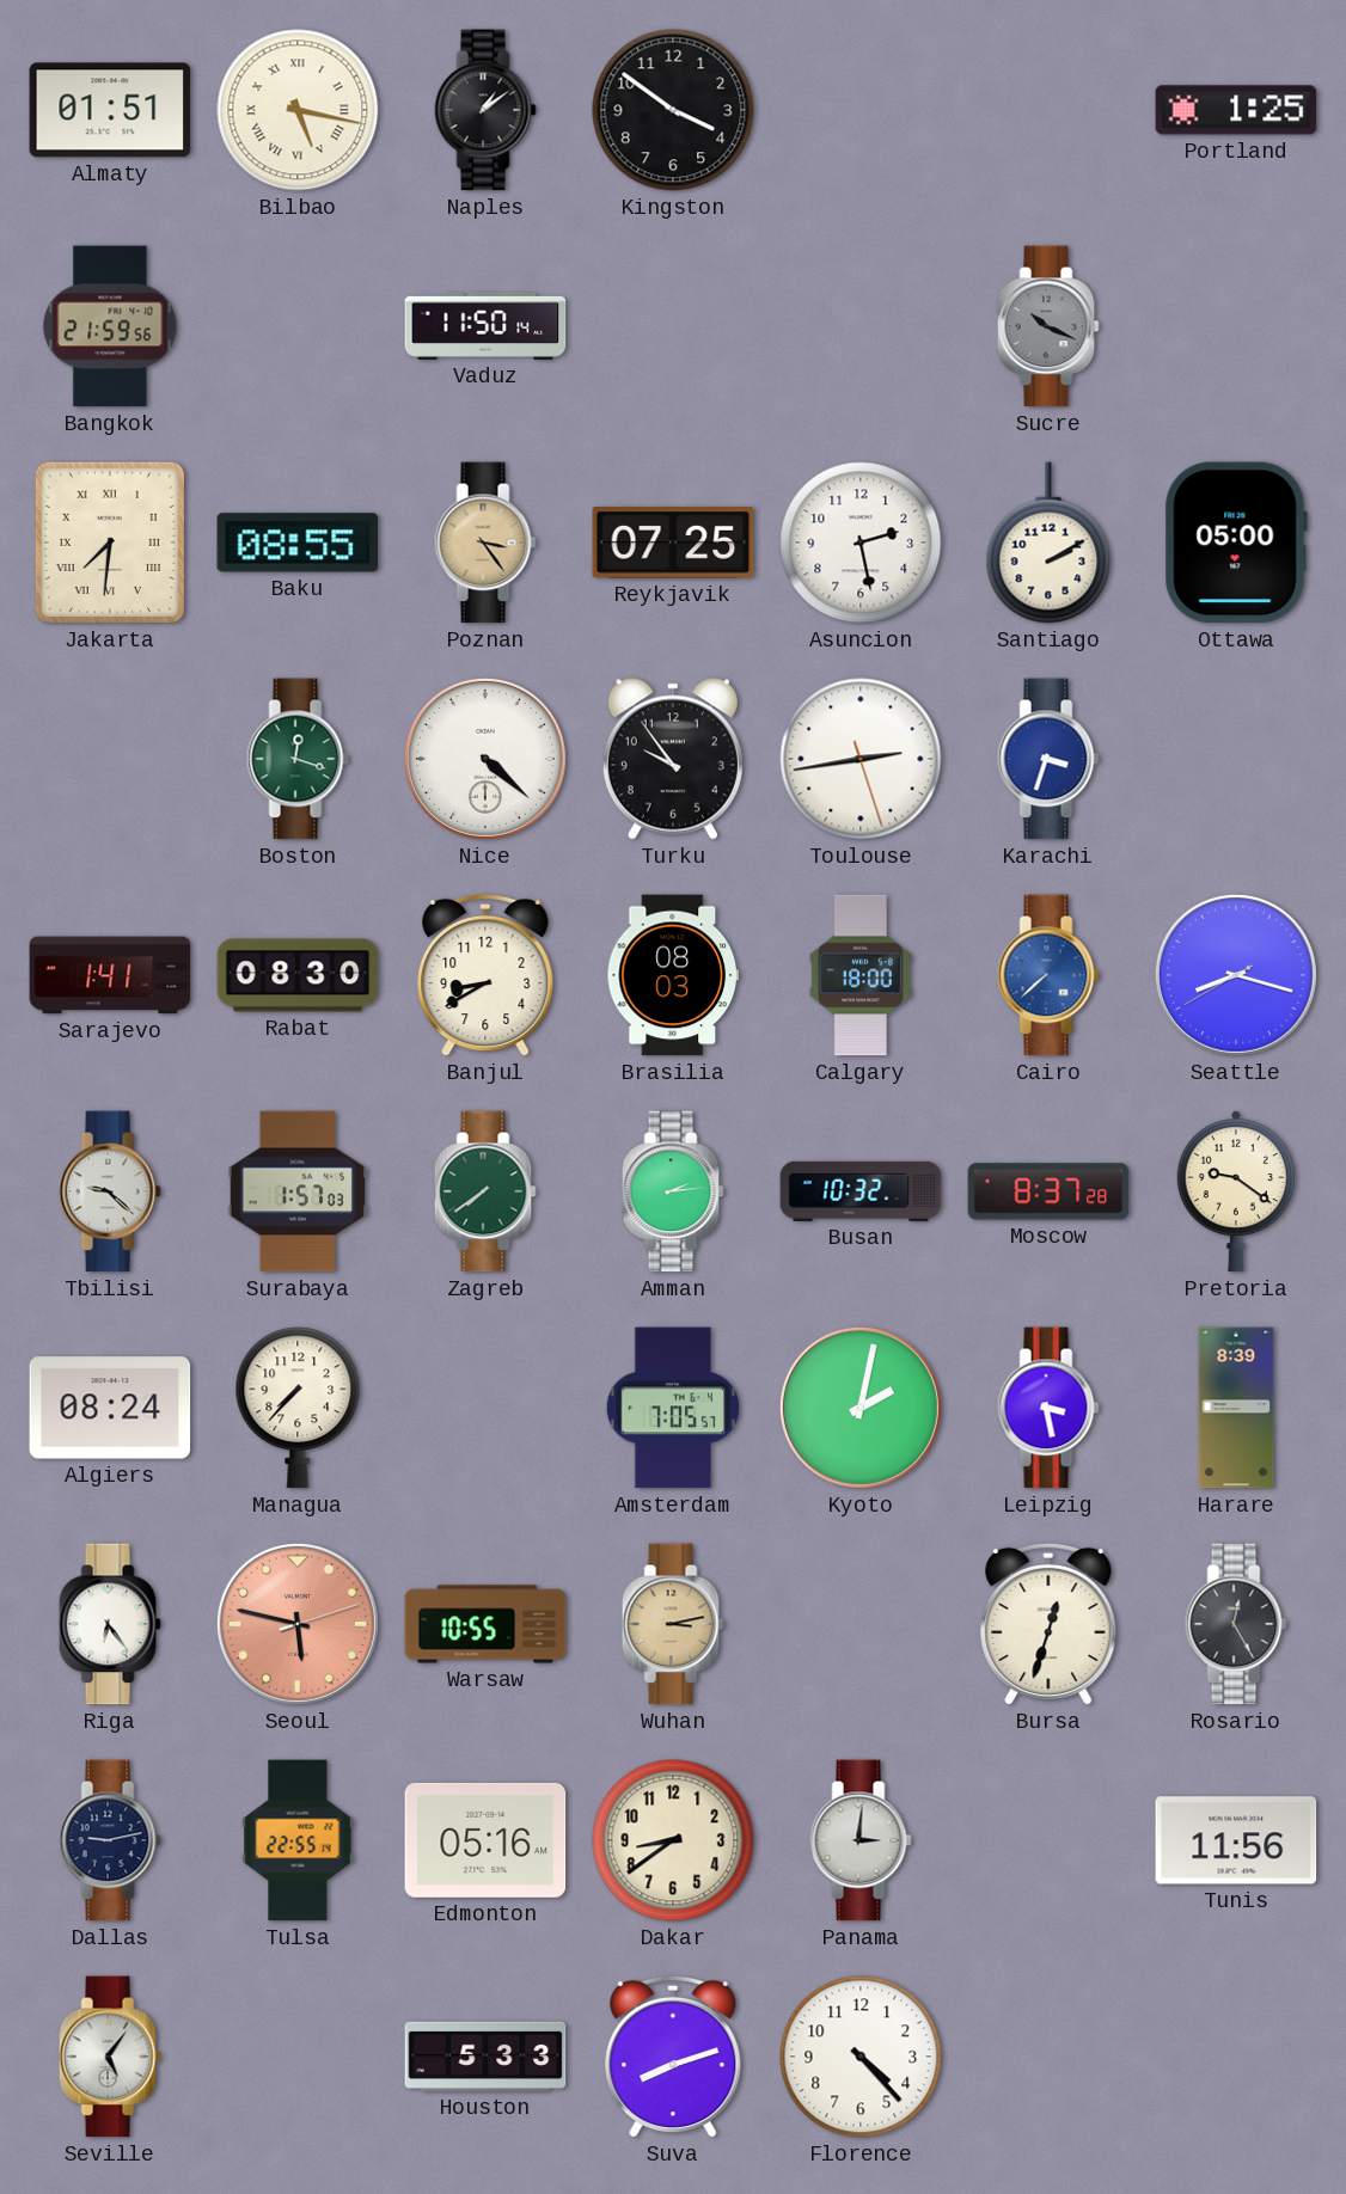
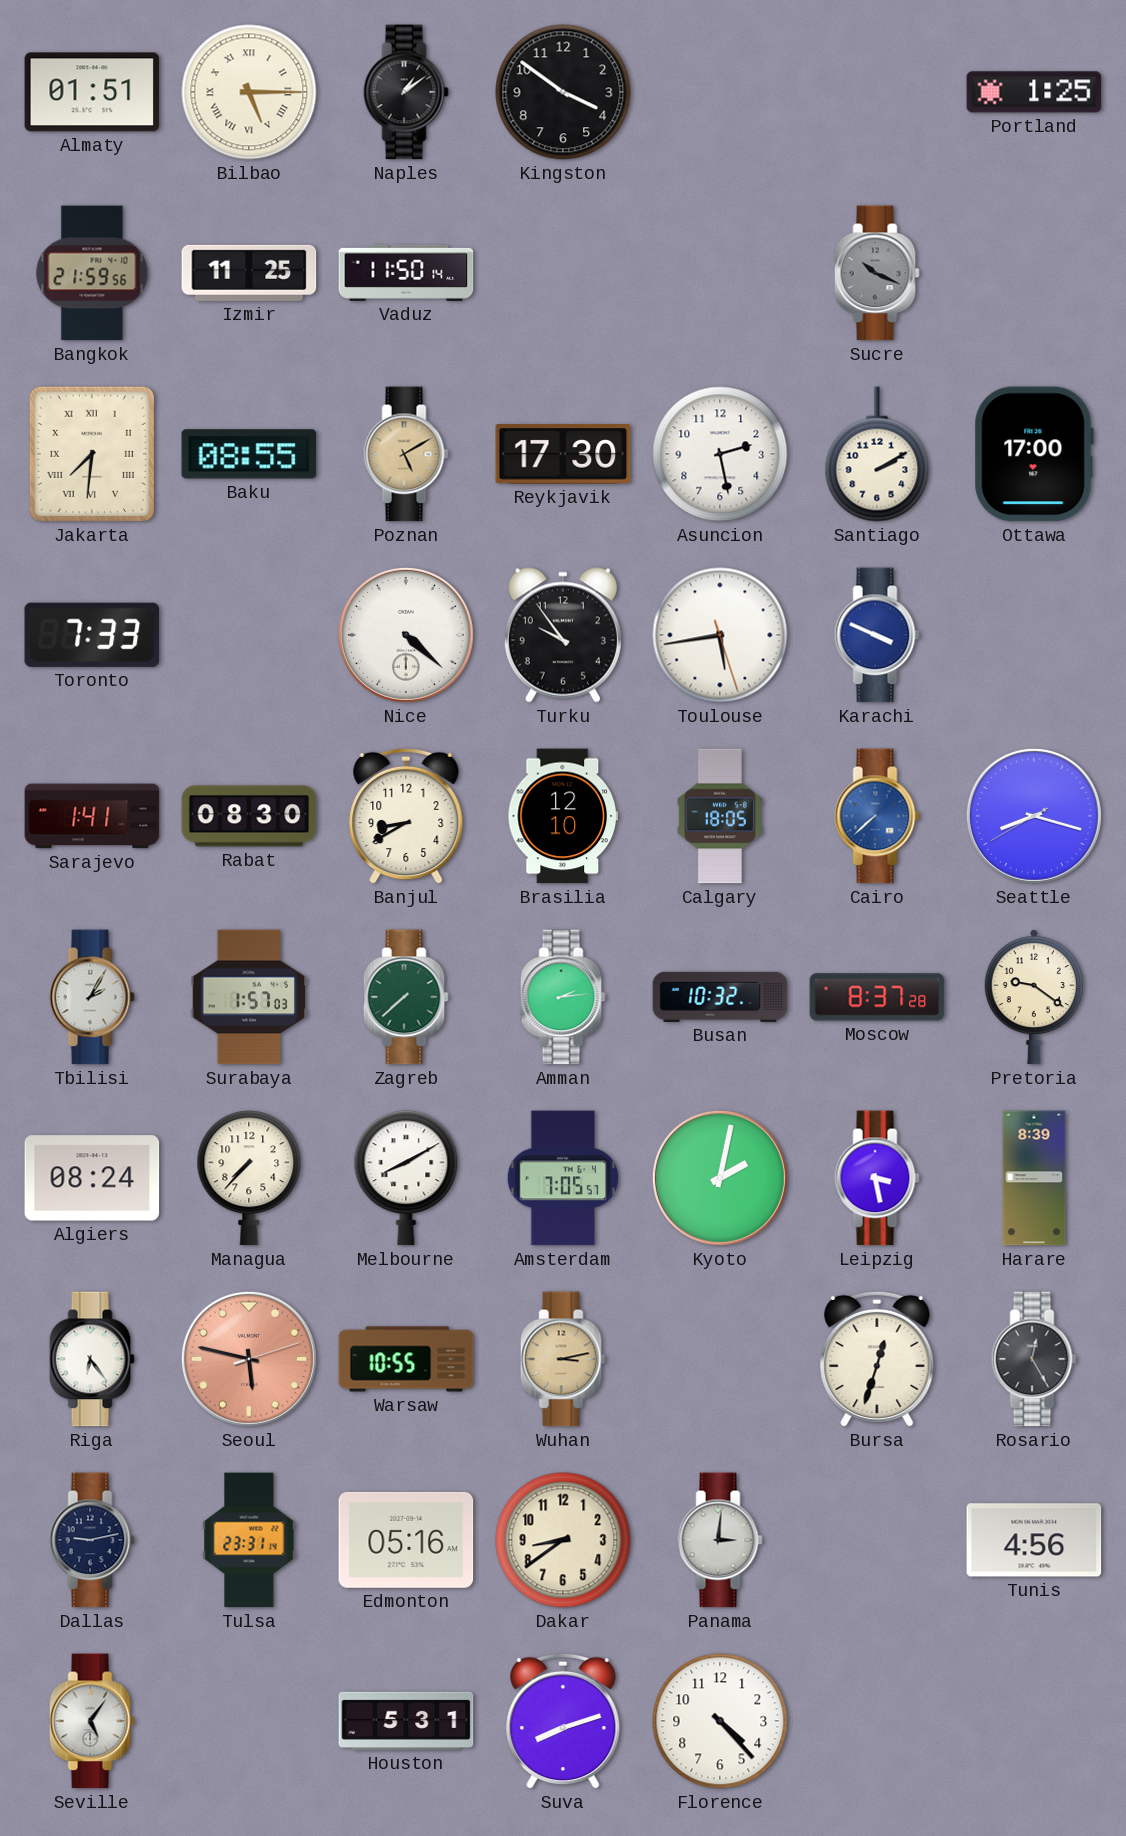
Bilbao: 5:17 -> 5:15
Izmir: none -> 11:25
Poznan: 3:24 -> 5:10
Reykjavik: 07:25 -> 17:30
Ottawa: 05:00 -> 17:00
Toronto: none -> 7:33
Boston: 12:18 -> none
Toulouse: 2:43 -> 5:43
Karachi: 3:33 -> 3:49
Brasilia: 08:03 -> 12:10
Calgary: 18:00 -> 18:05
Tbilisi: 9:22 -> 2:05
Zagreb: 7:39 -> 7:38
Melbourne: none -> 8:10
Tulsa: 22:55 -> 23:31
Tunis: 11:56 -> 4:56
Houston: 5:33 -> 5:31
